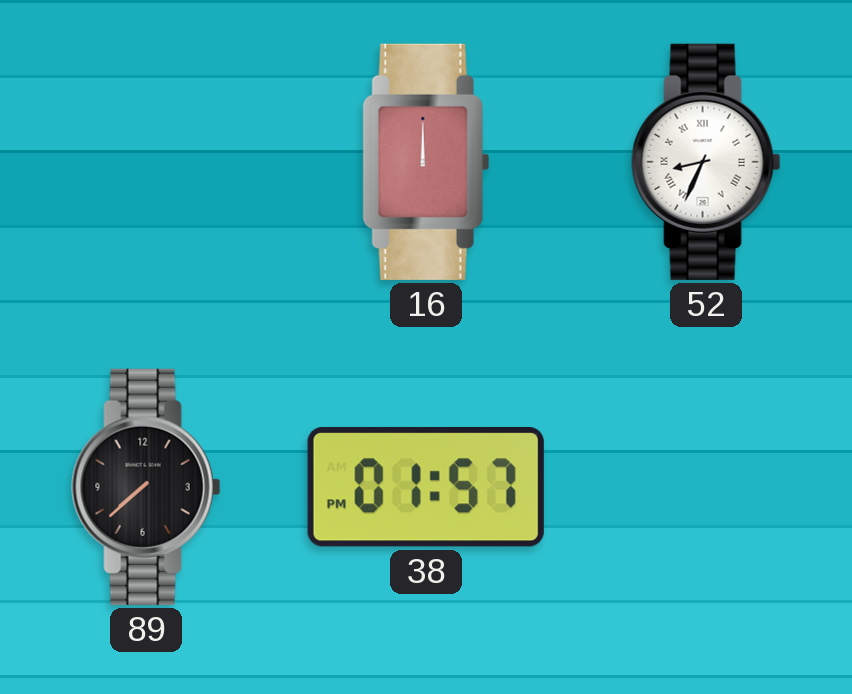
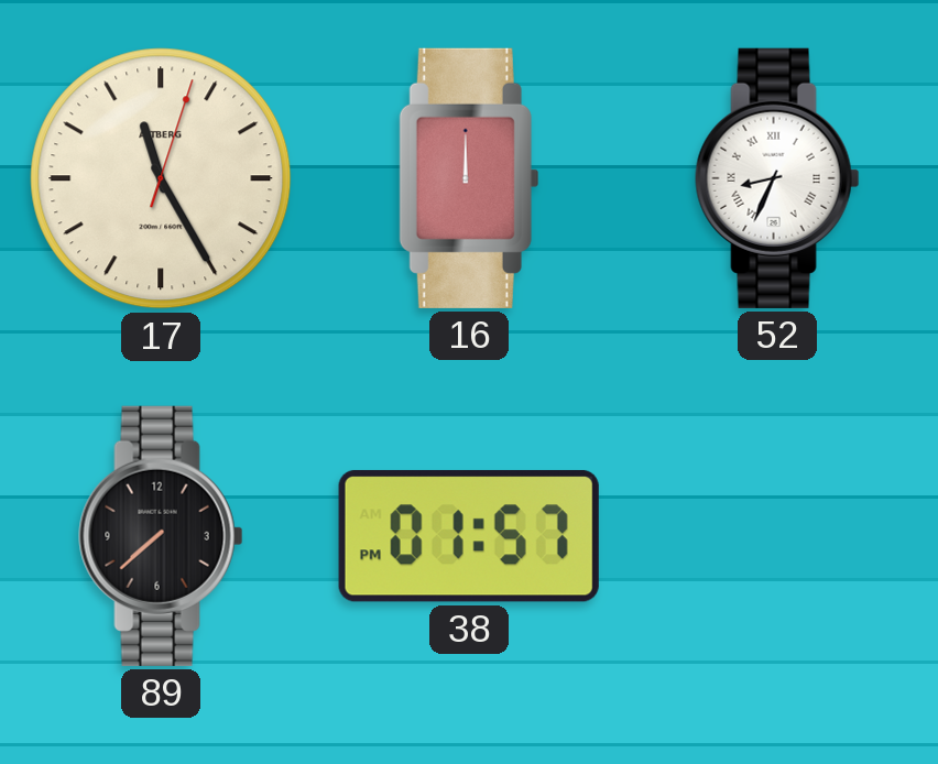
17: none -> 11:25
